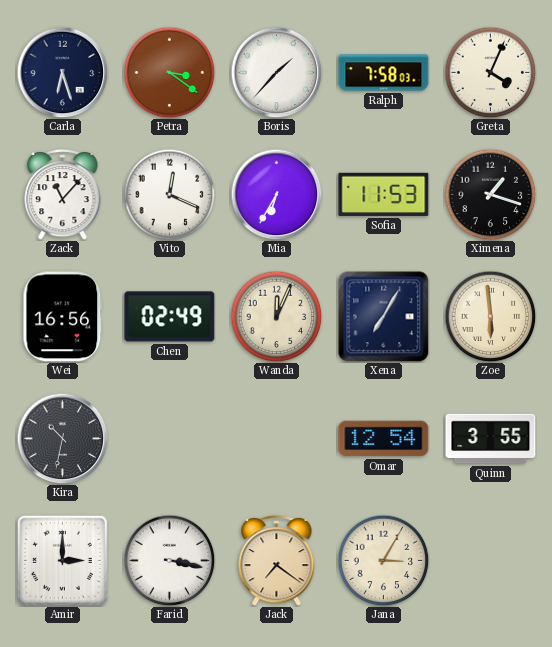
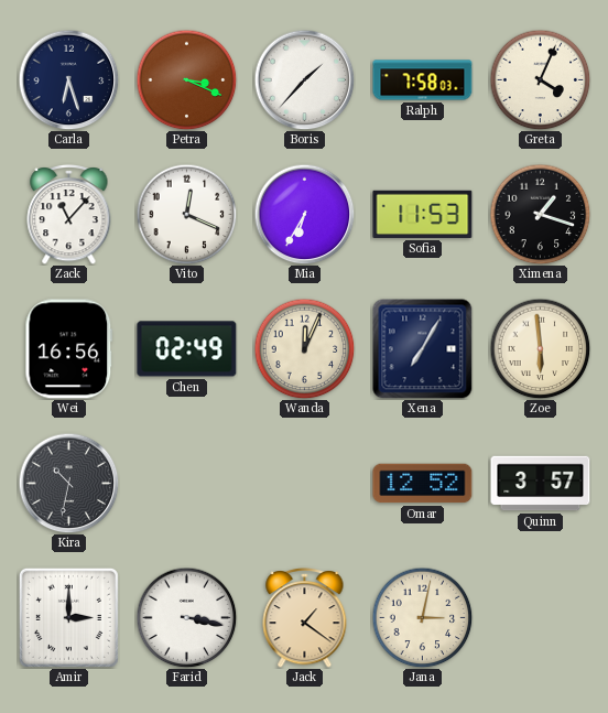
Petra: 3:21 -> 3:19
Omar: 12:54 -> 12:52
Quinn: 3:55 -> 3:57
Jack: 7:21 -> 1:21
Jana: 3:05 -> 3:02
